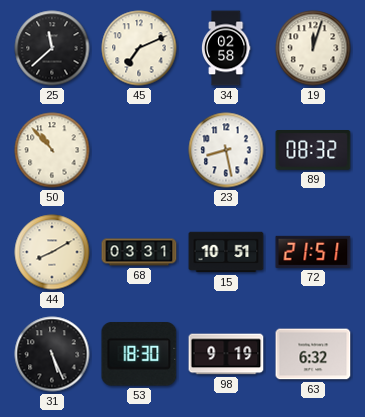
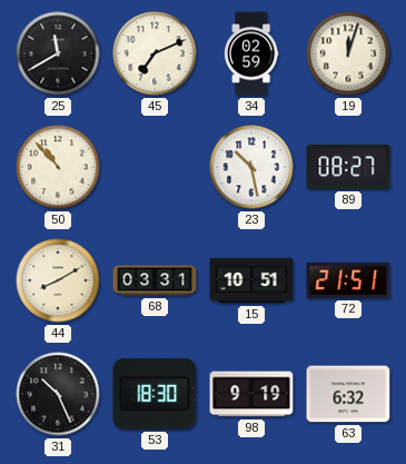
25: 11:38 -> 11:40
34: 02:58 -> 02:59
23: 8:28 -> 10:28
89: 08:32 -> 08:27
31: 5:26 -> 10:26
